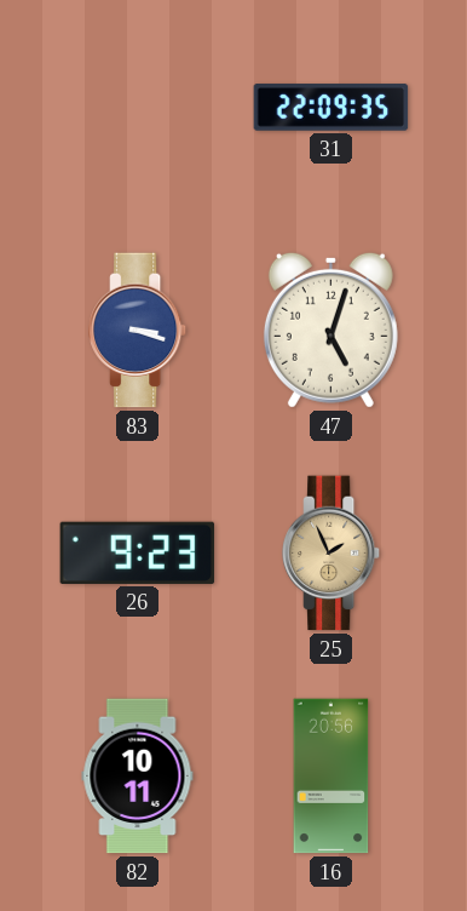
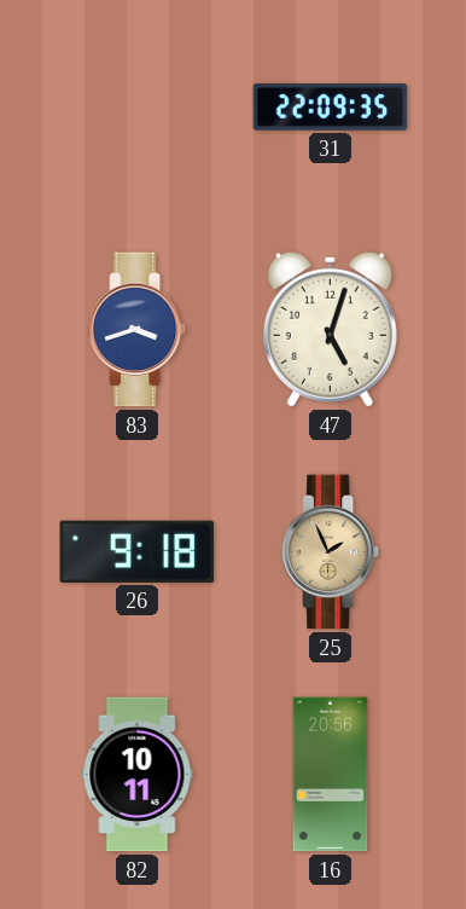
83: 3:18 -> 3:42
26: 9:23 -> 9:18
